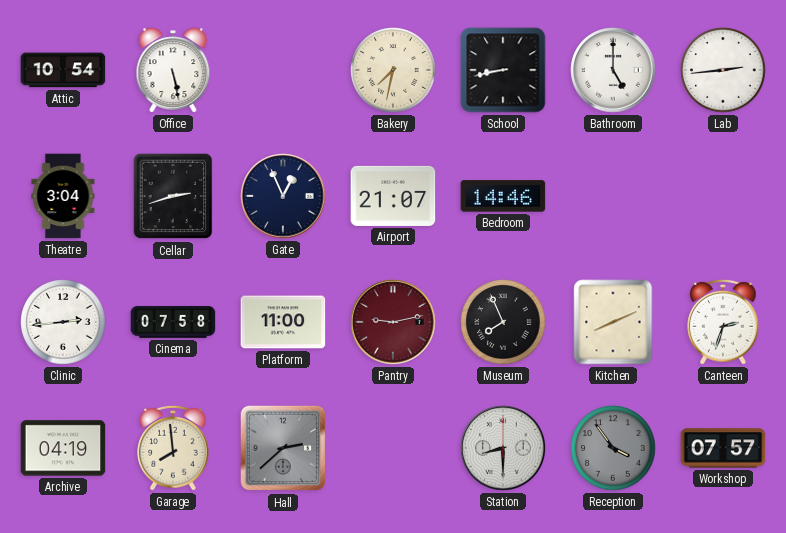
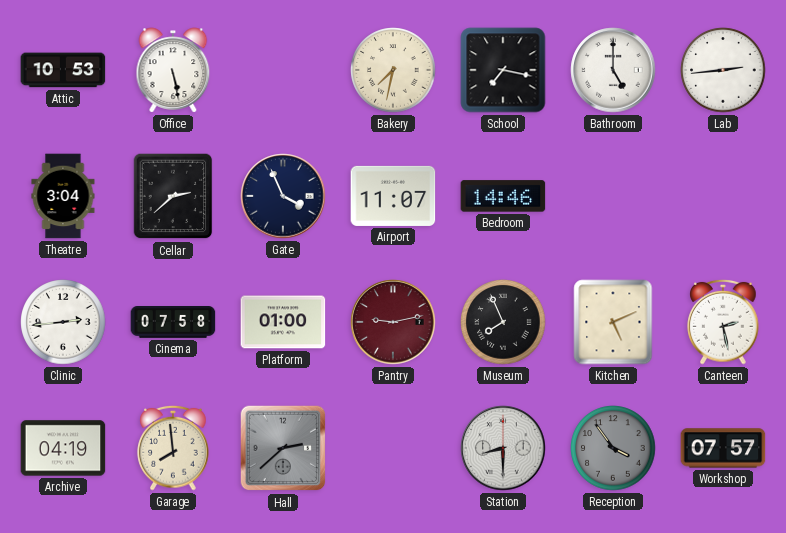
Attic: 10:54 -> 10:53
School: 8:43 -> 7:17
Cellar: 2:42 -> 2:38
Gate: 12:56 -> 3:56
Airport: 21:07 -> 11:07
Platform: 11:00 -> 01:00
Kitchen: 8:11 -> 5:11
Canteen: 2:33 -> 2:28
